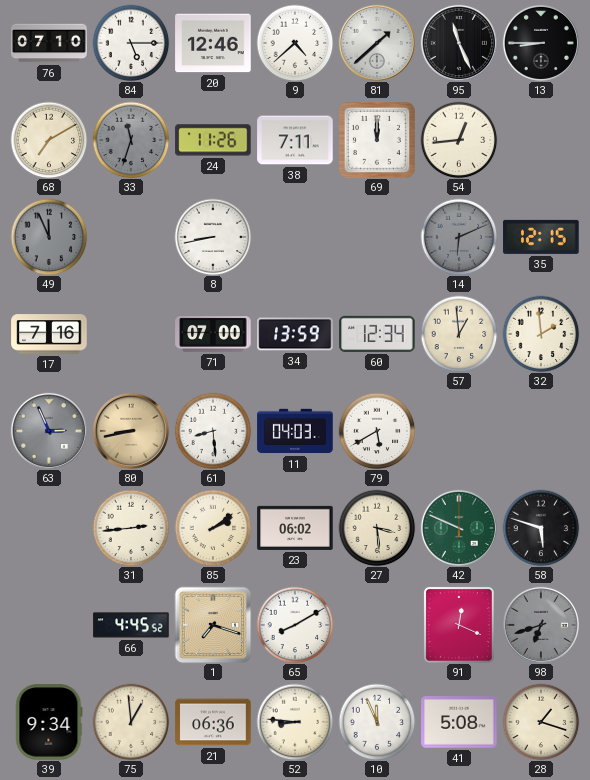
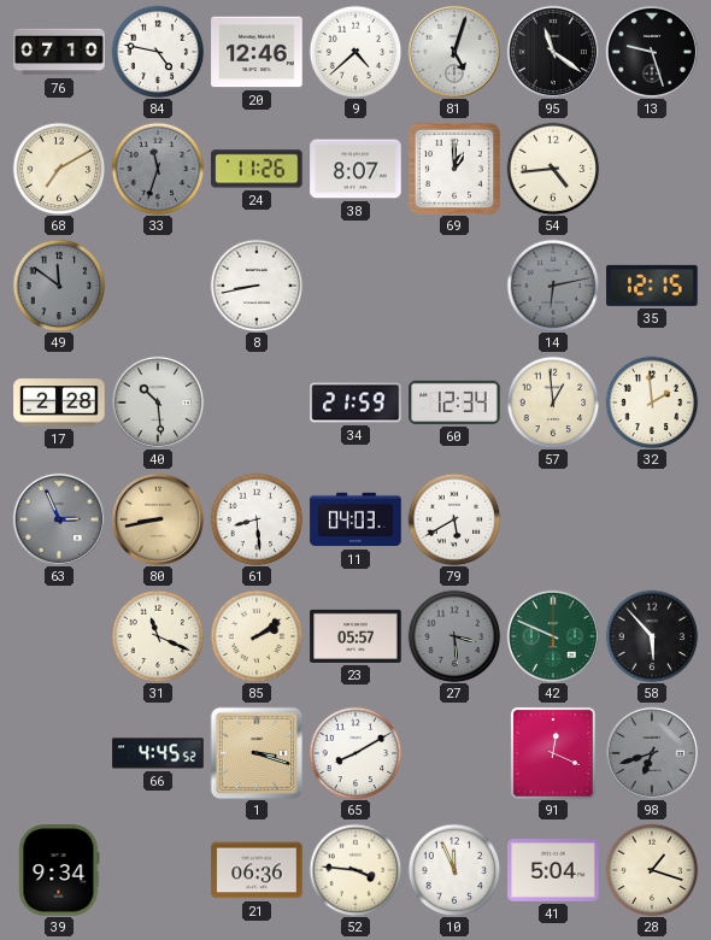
84: 5:15 -> 4:47
81: 1:38 -> 5:03
95: 11:26 -> 11:21
13: 8:45 -> 9:27
38: 7:11 -> 8:07
69: 12:00 -> 1:00
54: 12:44 -> 4:44
49: 11:56 -> 11:51
14: 6:11 -> 6:13
17: 7:16 -> 2:28
40: none -> 10:29
71: 07:00 -> none
34: 13:59 -> 21:59
31: 2:44 -> 11:19
23: 06:02 -> 05:57
27 dial: cream -> grey
58: 5:48 -> 5:53
1: 7:18 -> 3:18
75: 12:59 -> none
52: 8:46 -> 3:46
41: 5:08 -> 5:04
